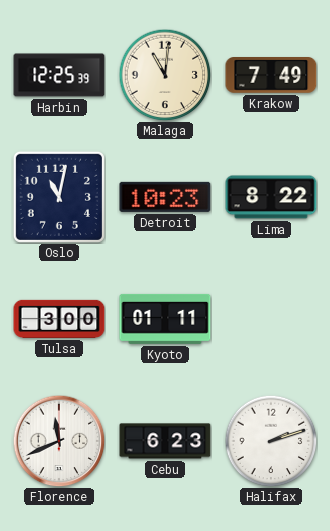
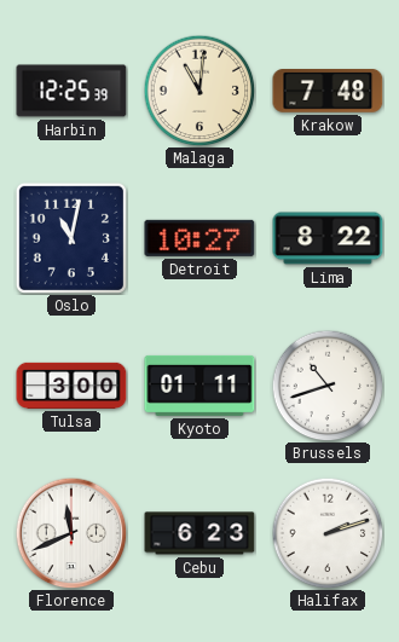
Krakow: 7:49 -> 7:48
Detroit: 10:23 -> 10:27
Brussels: none -> 10:42
